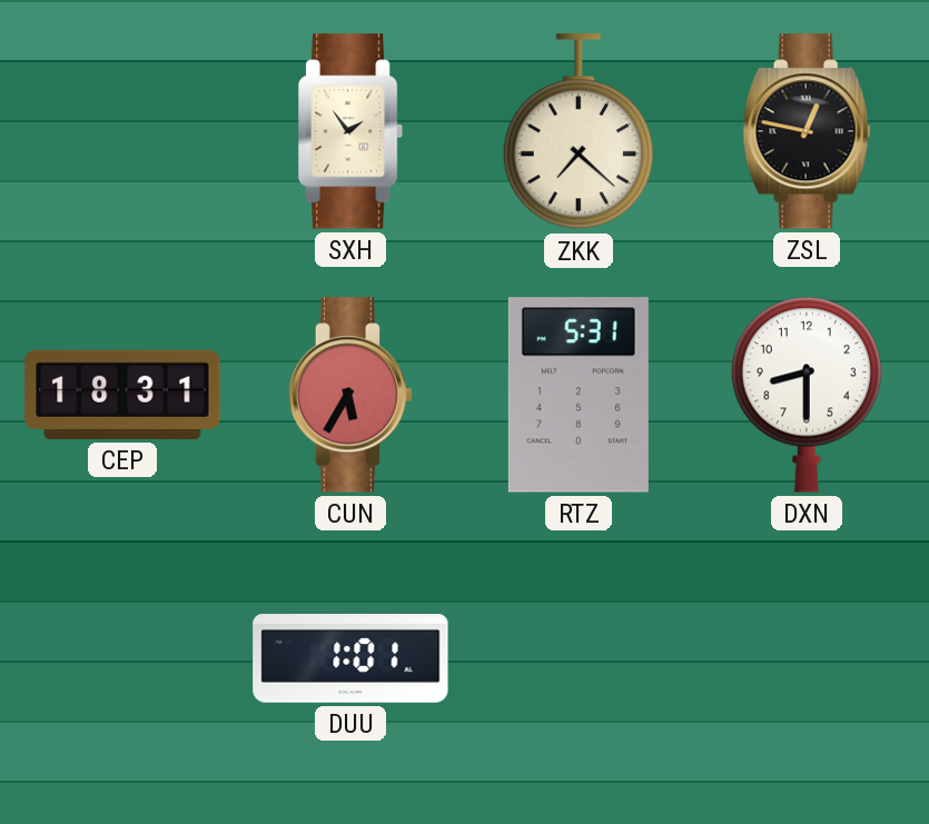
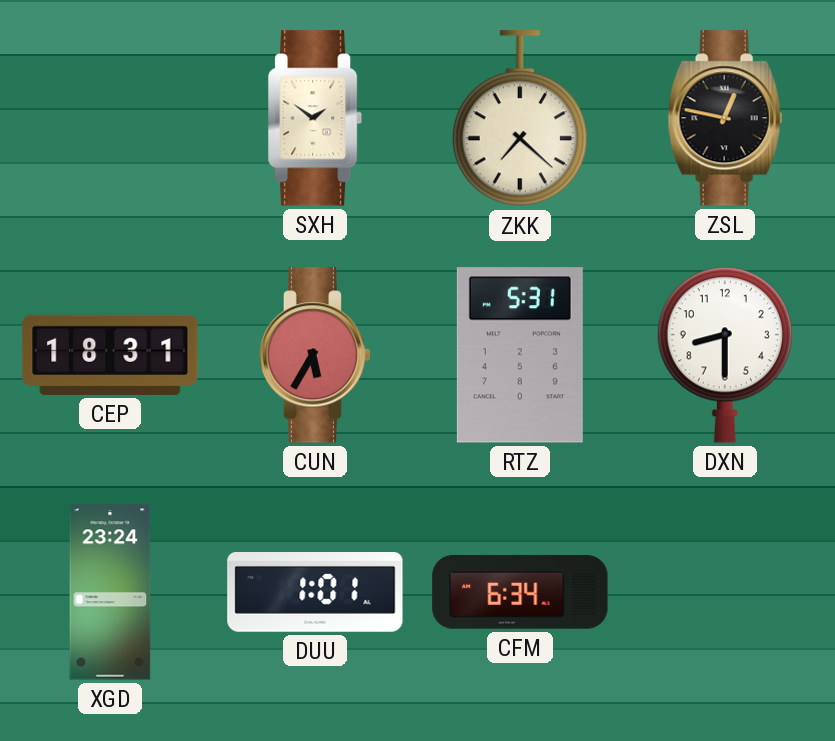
SXH: 1:54 -> 1:51
XGD: none -> 23:24
CFM: none -> 6:34
